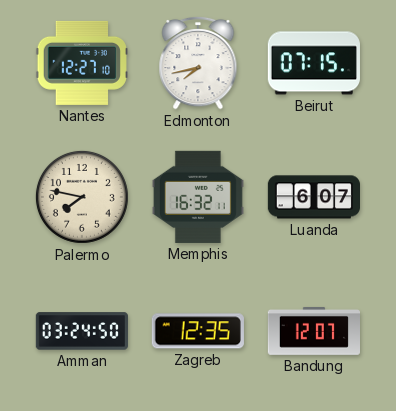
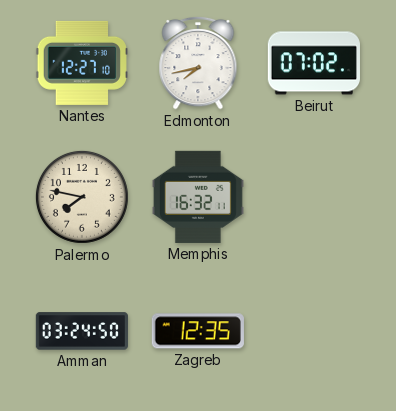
Beirut: 07:15 -> 07:02
Luanda: 6:07 -> none
Bandung: 12:07 -> none
